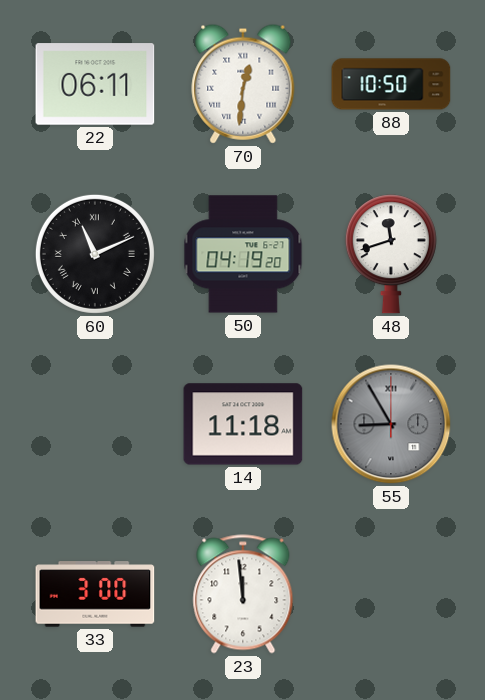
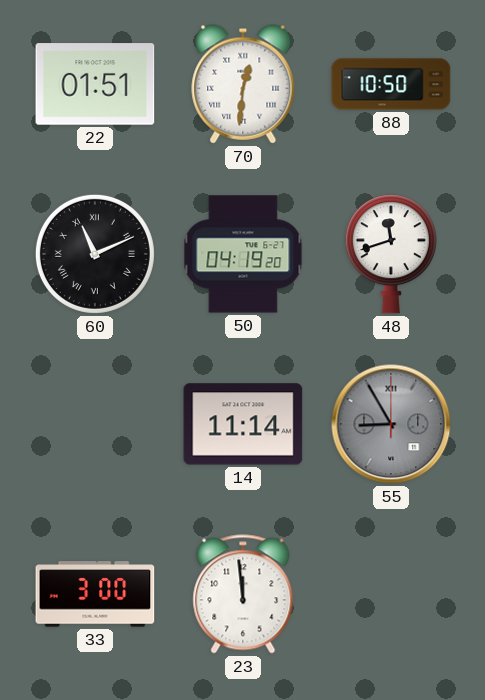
22: 06:11 -> 01:51
14: 11:18 -> 11:14
